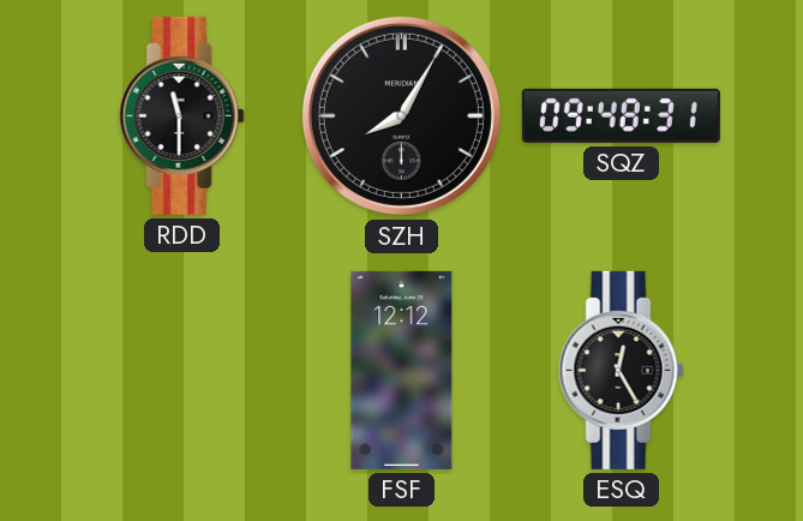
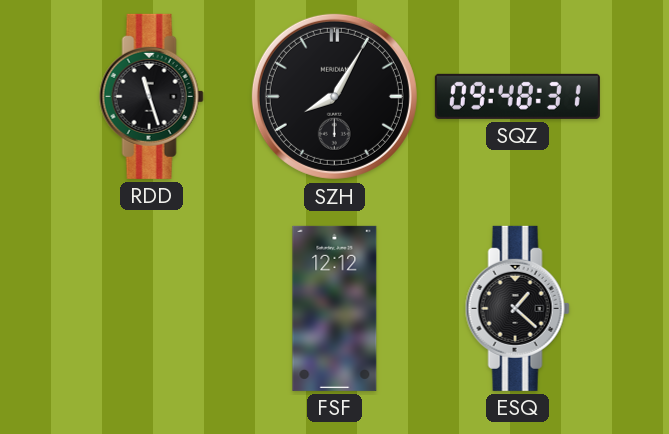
RDD: 11:30 -> 11:27
ESQ: 12:25 -> 1:22
